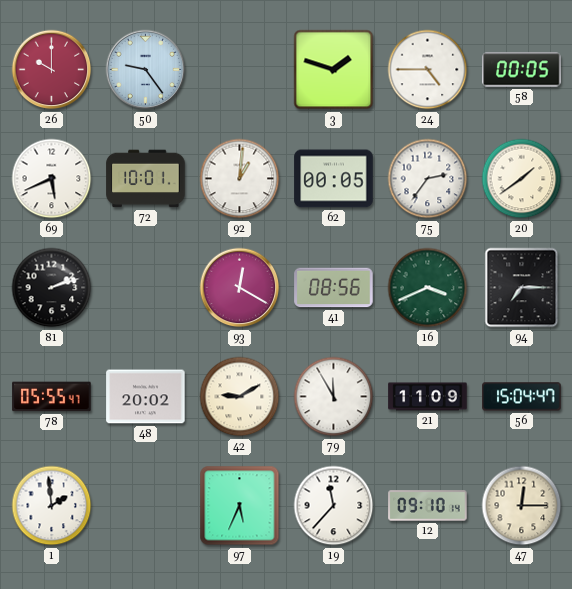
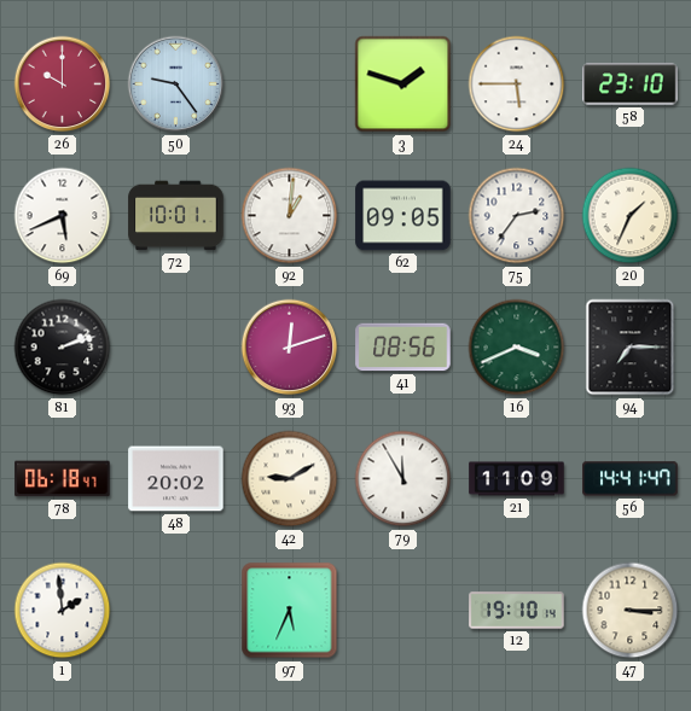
24: 4:45 -> 5:45
58: 00:05 -> 23:10
62: 00:05 -> 09:05
20: 1:39 -> 1:34
93: 12:20 -> 12:12
78: 05:55 -> 06:18
56: 15:04 -> 14:41
19: 11:37 -> none
12: 09:10 -> 19:10
47: 12:15 -> 3:15
